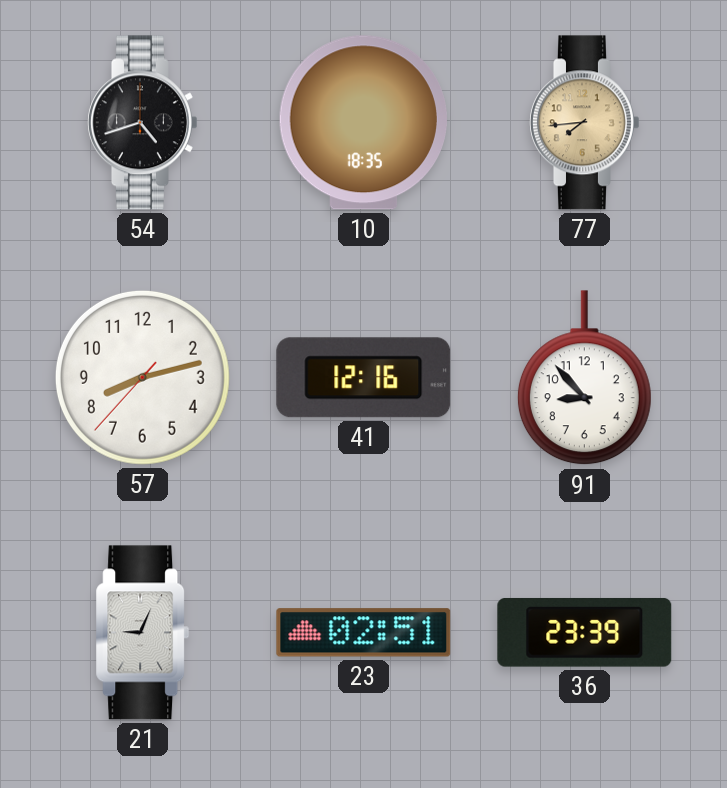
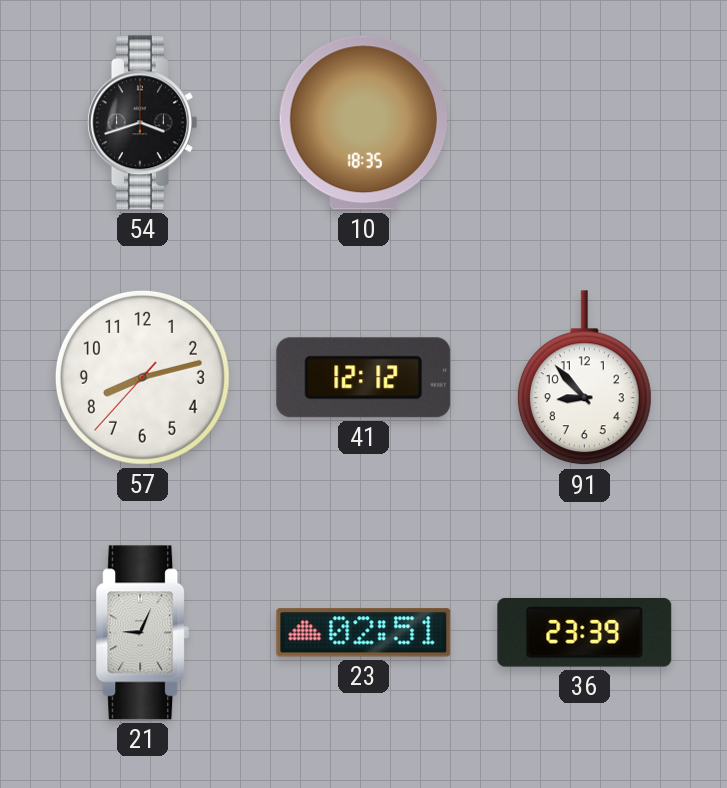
54: 4:42 -> 3:42
77: 7:44 -> none
41: 12:16 -> 12:12
